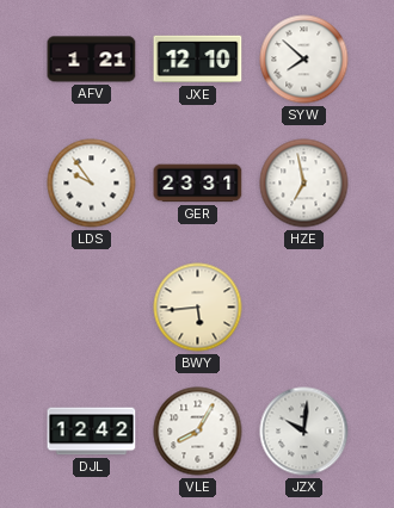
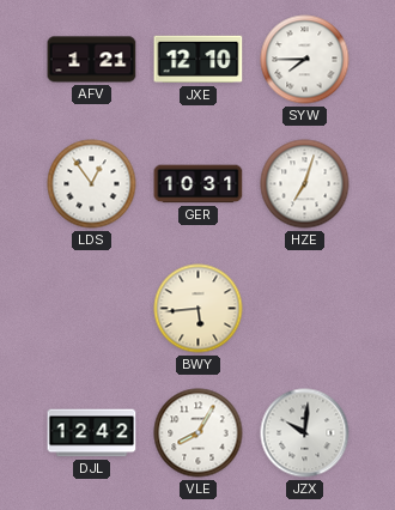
SYW: 7:52 -> 7:45
LDS: 9:54 -> 12:54
GER: 23:31 -> 10:31
HZE: 6:58 -> 7:03
